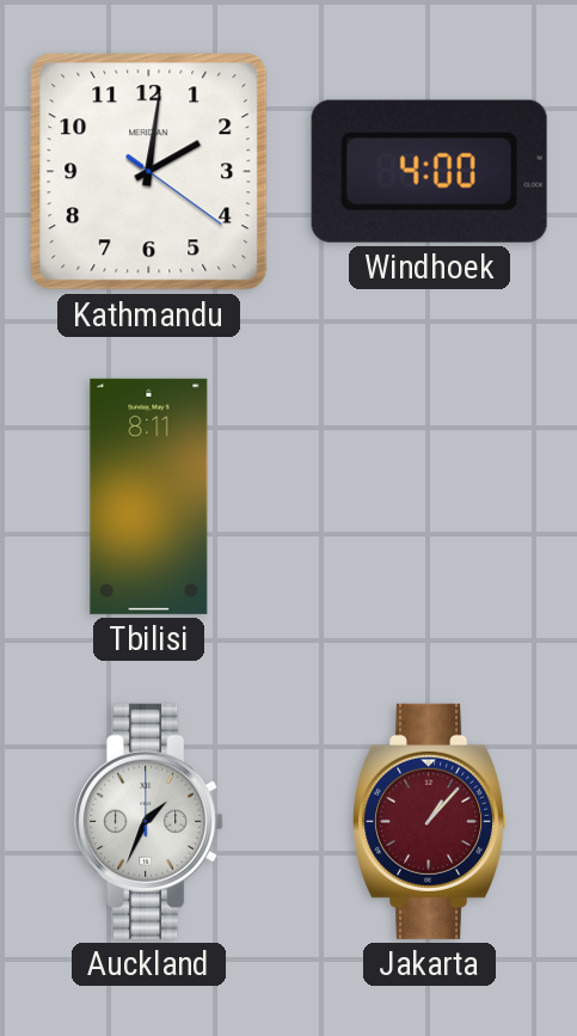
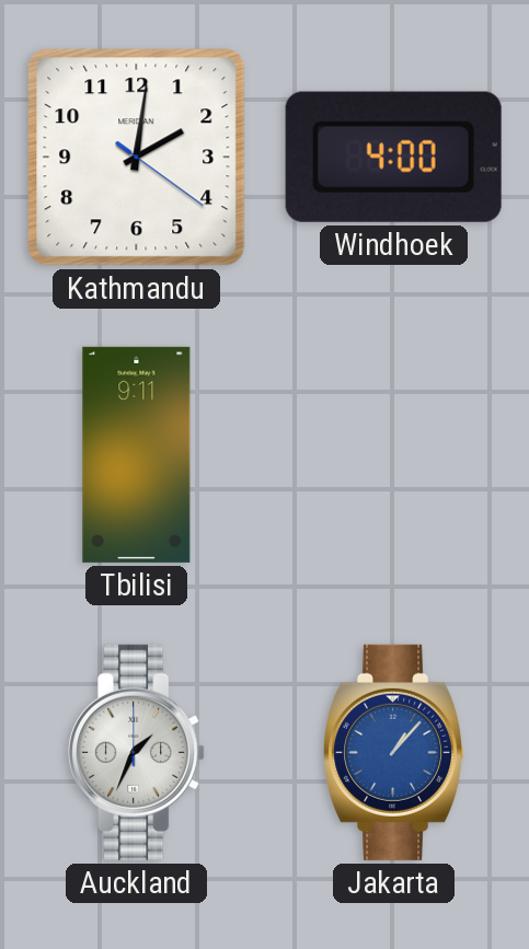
Tbilisi: 8:11 -> 9:11
Jakarta dial: burgundy -> blue
